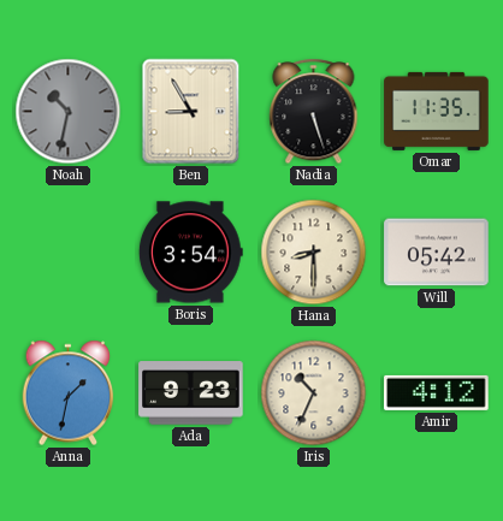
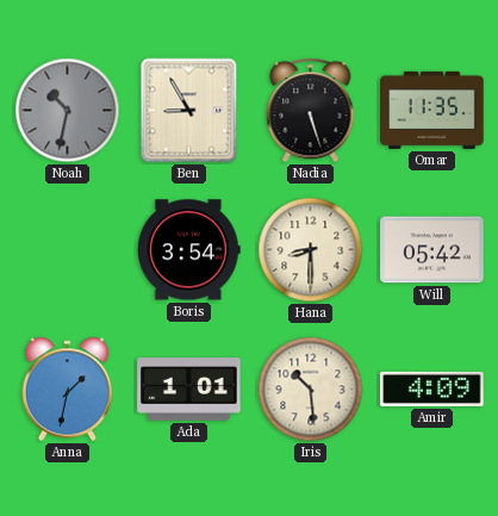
Ada: 9:23 -> 1:01
Iris: 10:34 -> 10:29
Amir: 4:12 -> 4:09
